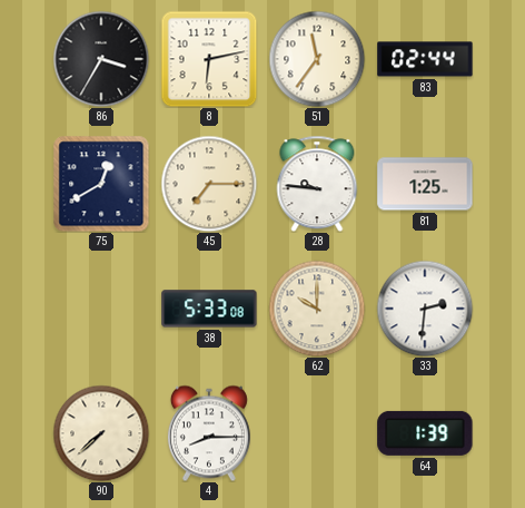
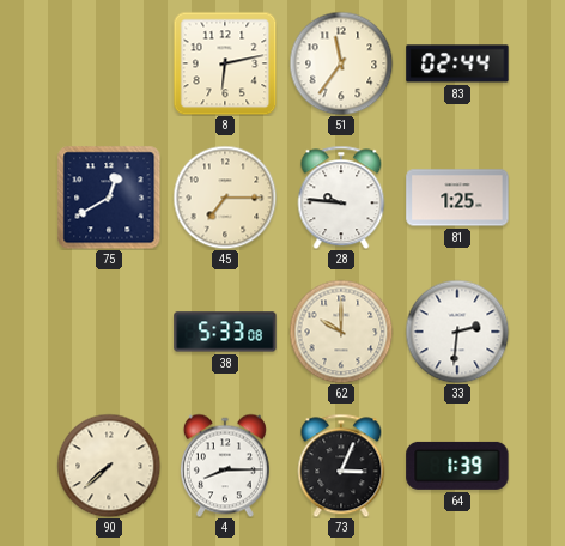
86: 3:35 -> none
73: none -> 3:04
